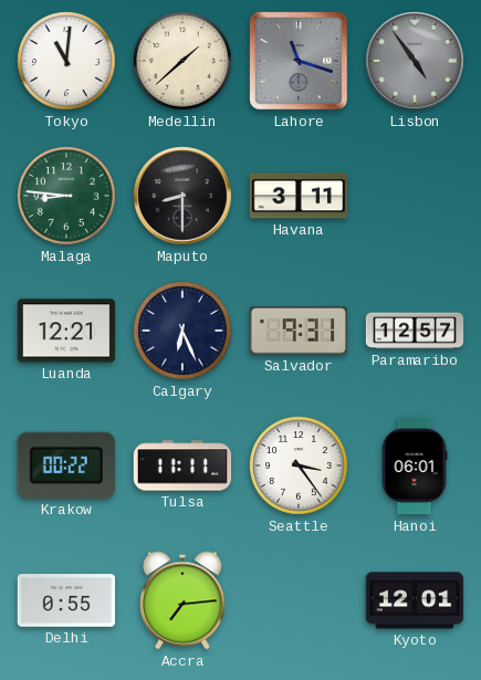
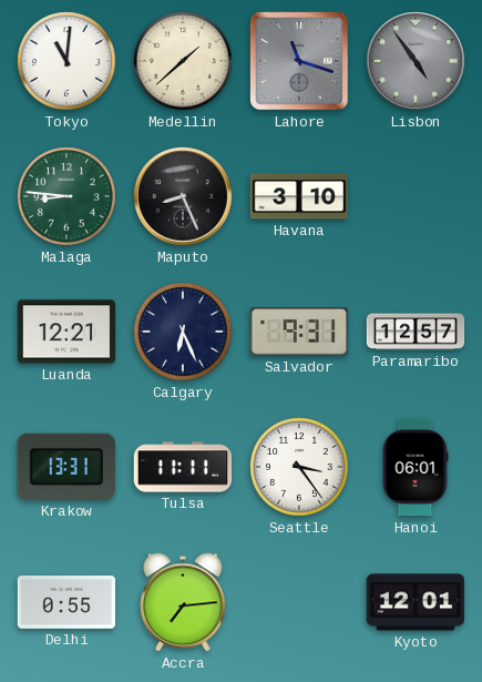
Maputo: 8:30 -> 8:26
Havana: 3:11 -> 3:10
Krakow: 00:22 -> 13:31
